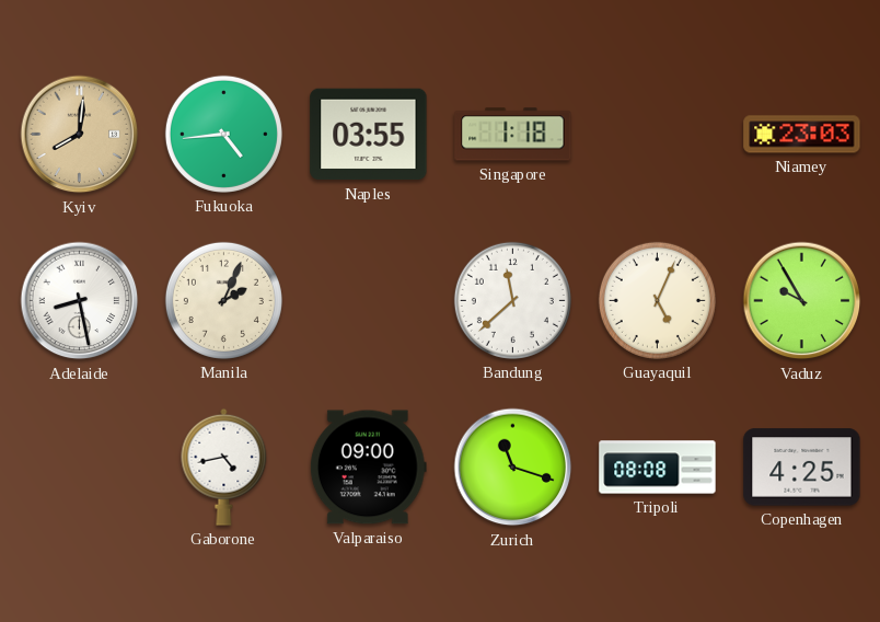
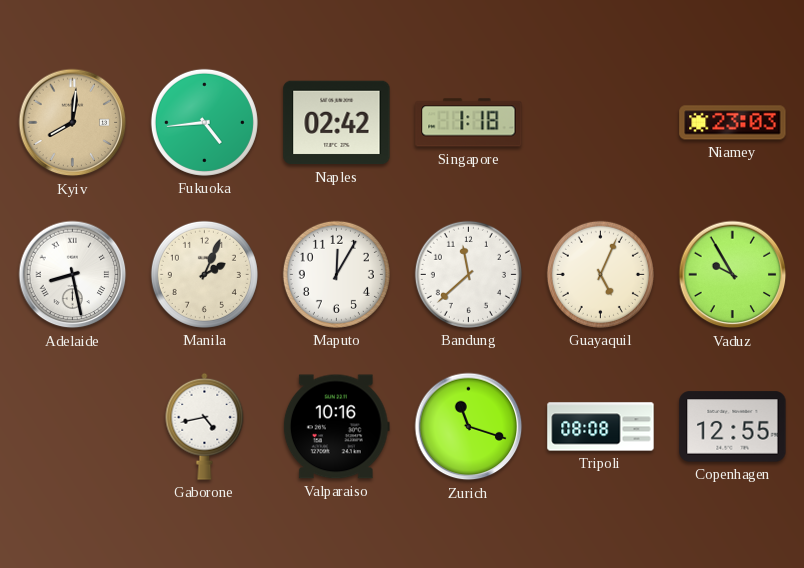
Naples: 03:55 -> 02:42
Maputo: none -> 12:05
Valparaiso: 09:00 -> 10:16
Copenhagen: 4:25 -> 12:55
